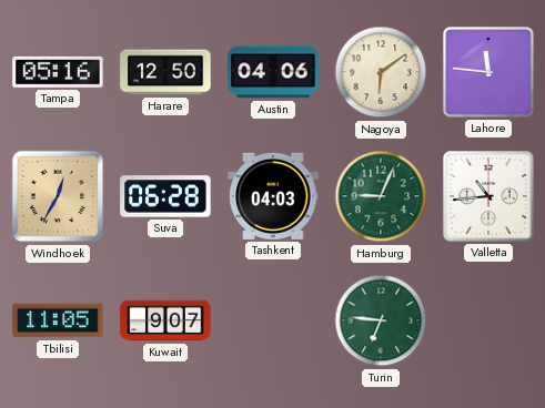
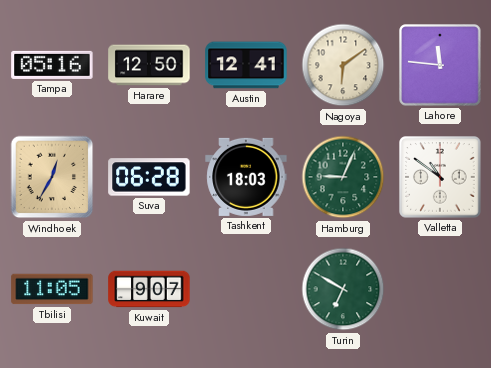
Austin: 04:06 -> 12:41
Tashkent: 04:03 -> 18:03
Valletta: 10:44 -> 10:51
Turin: 6:46 -> 6:50
